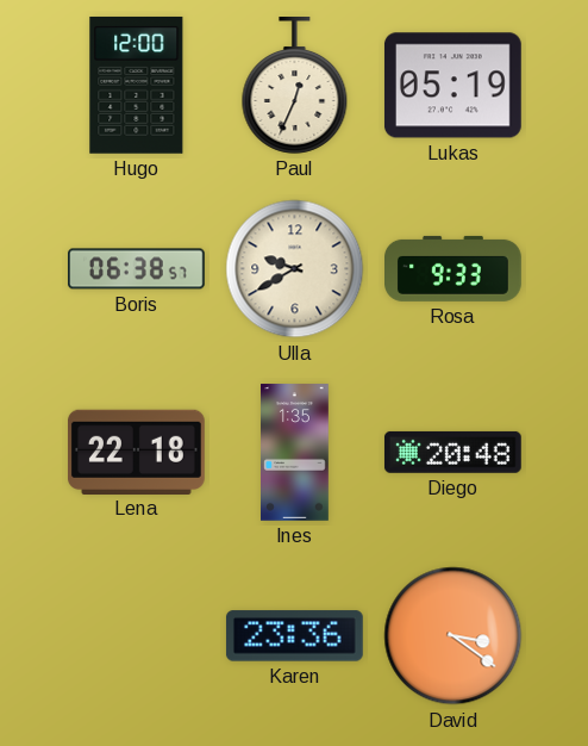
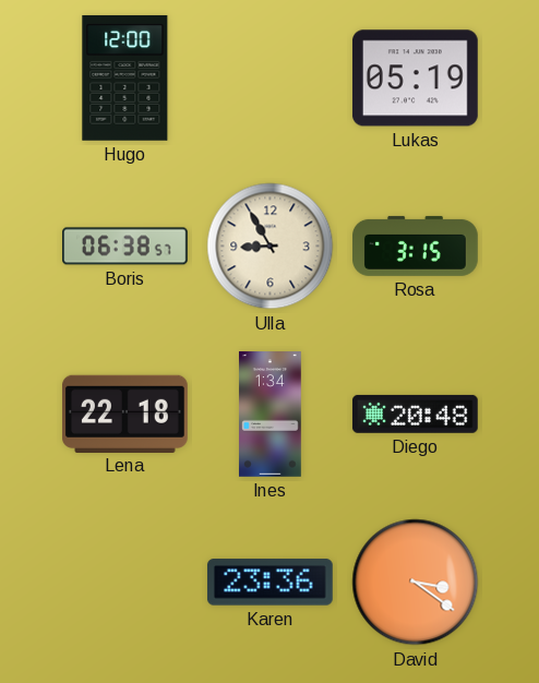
Paul: 12:34 -> none
Ulla: 9:40 -> 8:55
Rosa: 9:33 -> 3:15
Ines: 1:35 -> 1:34
